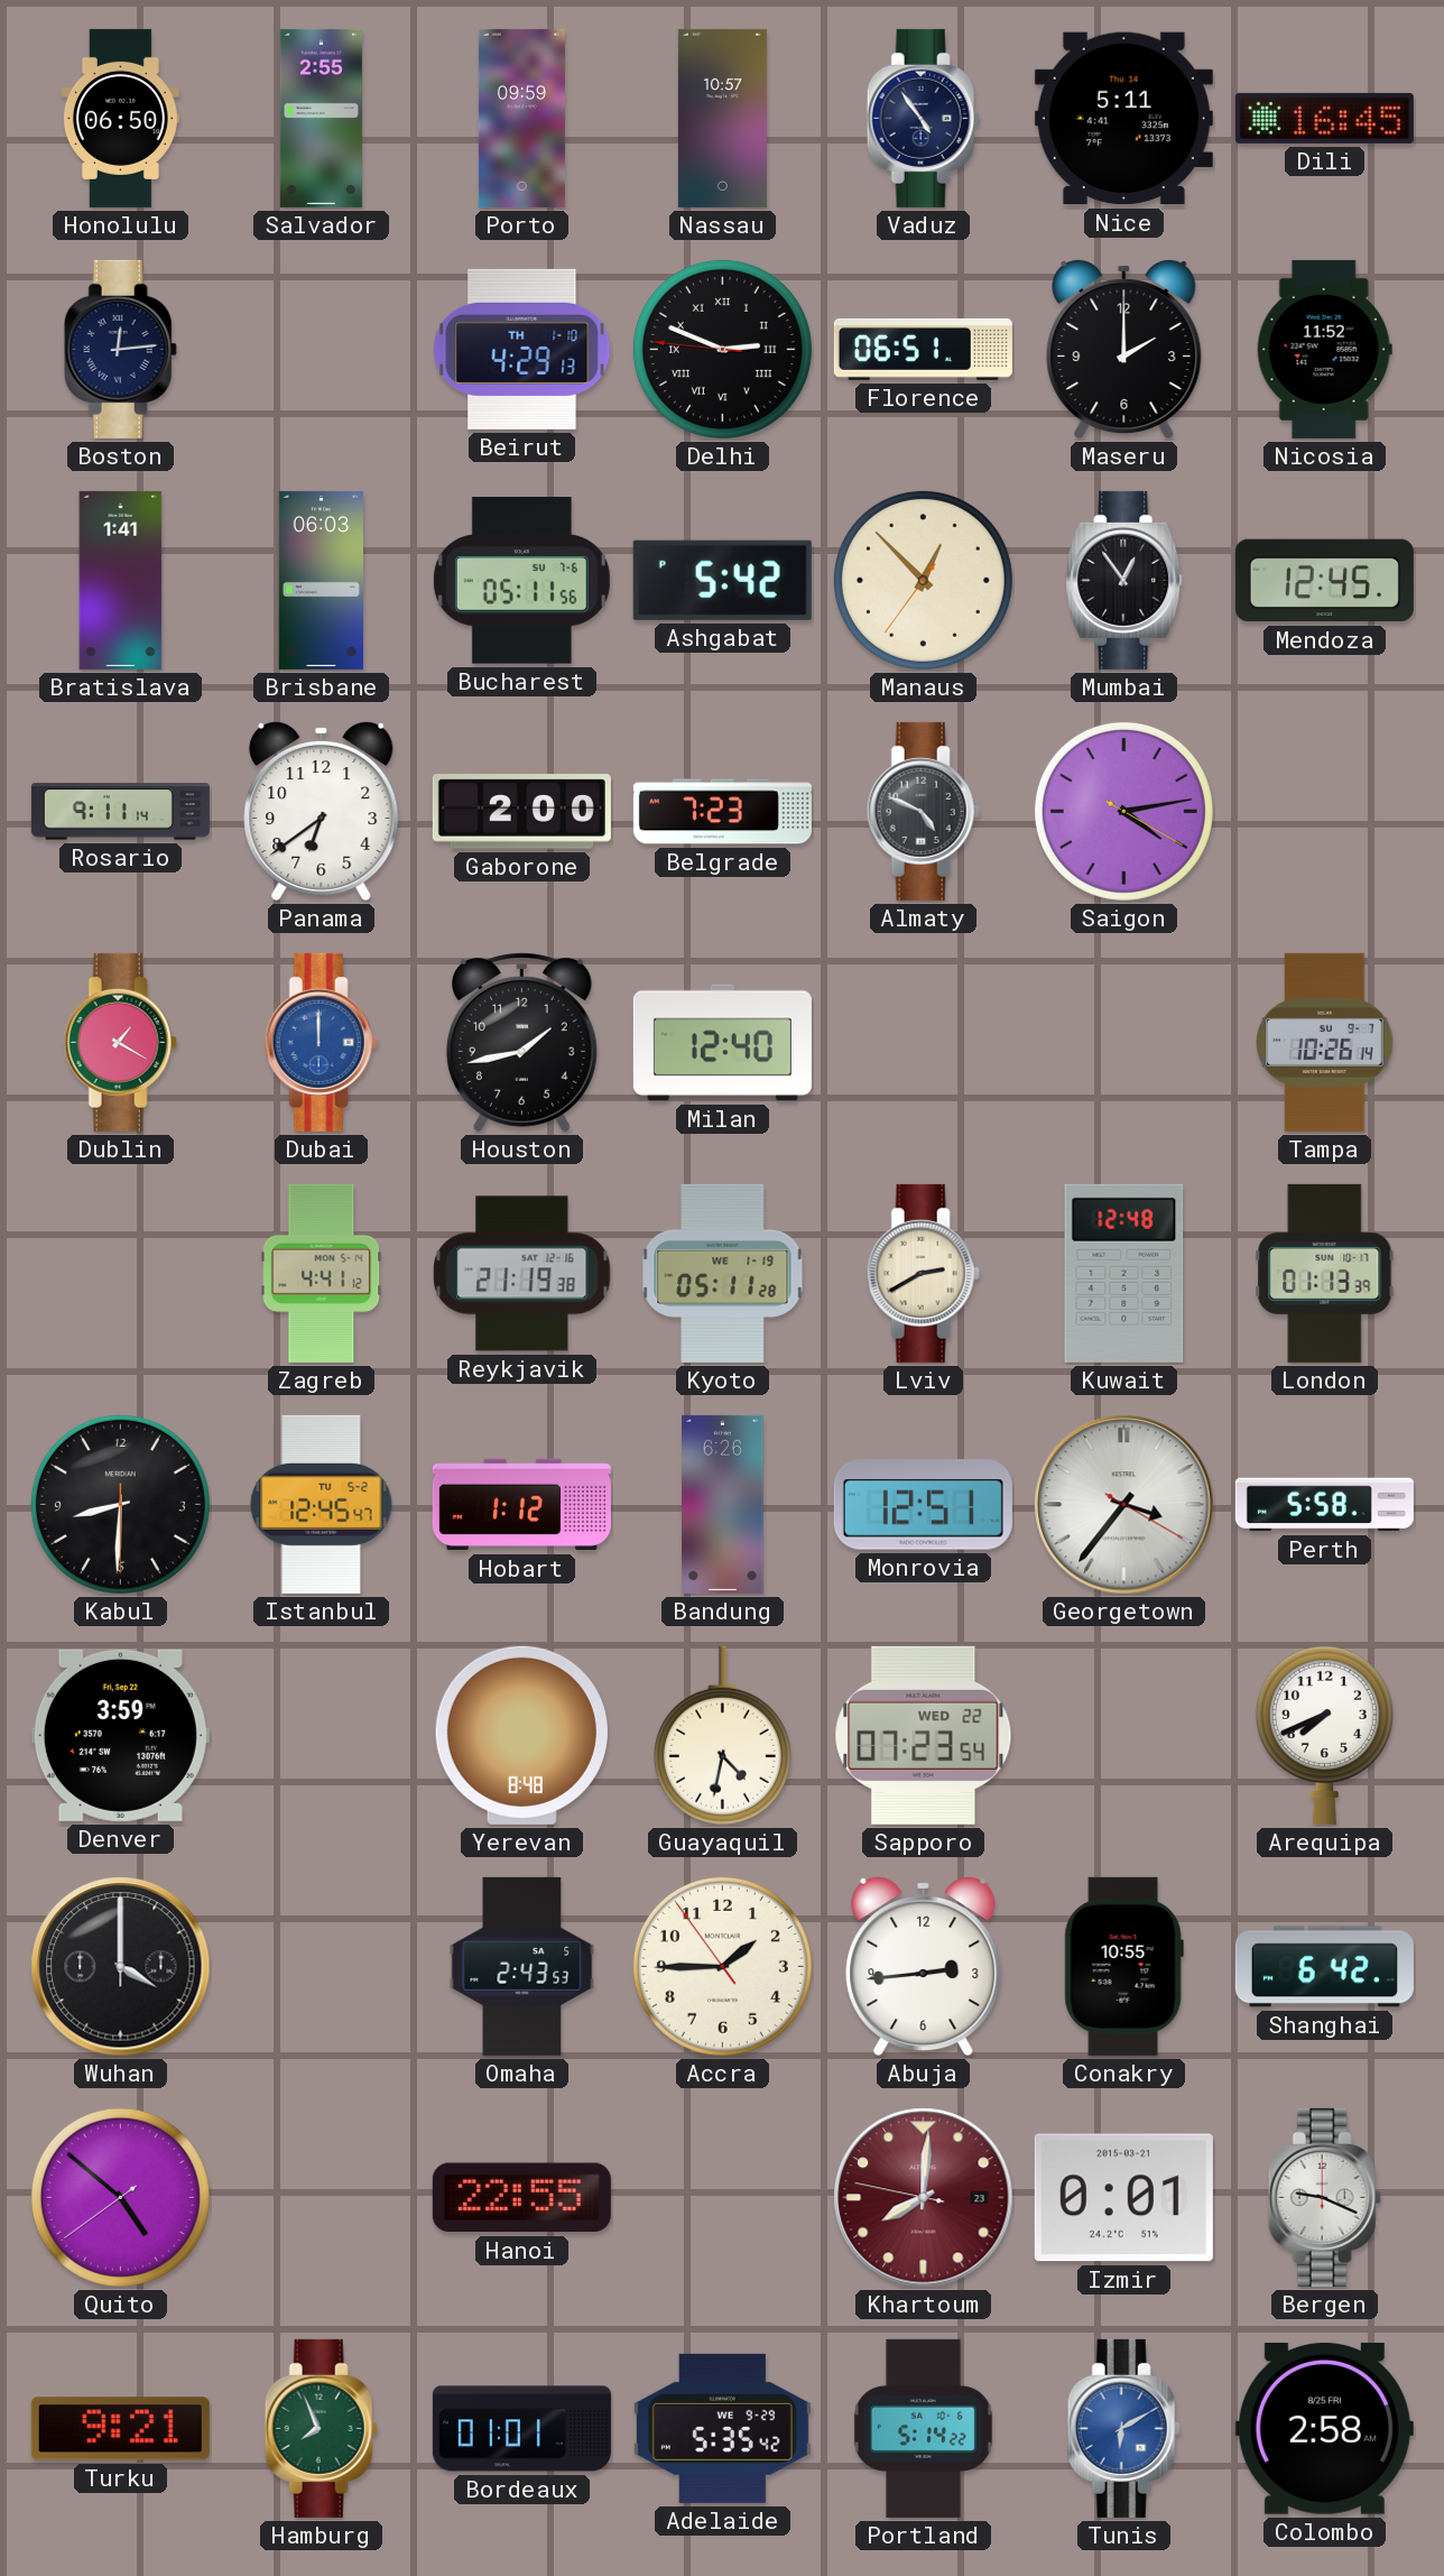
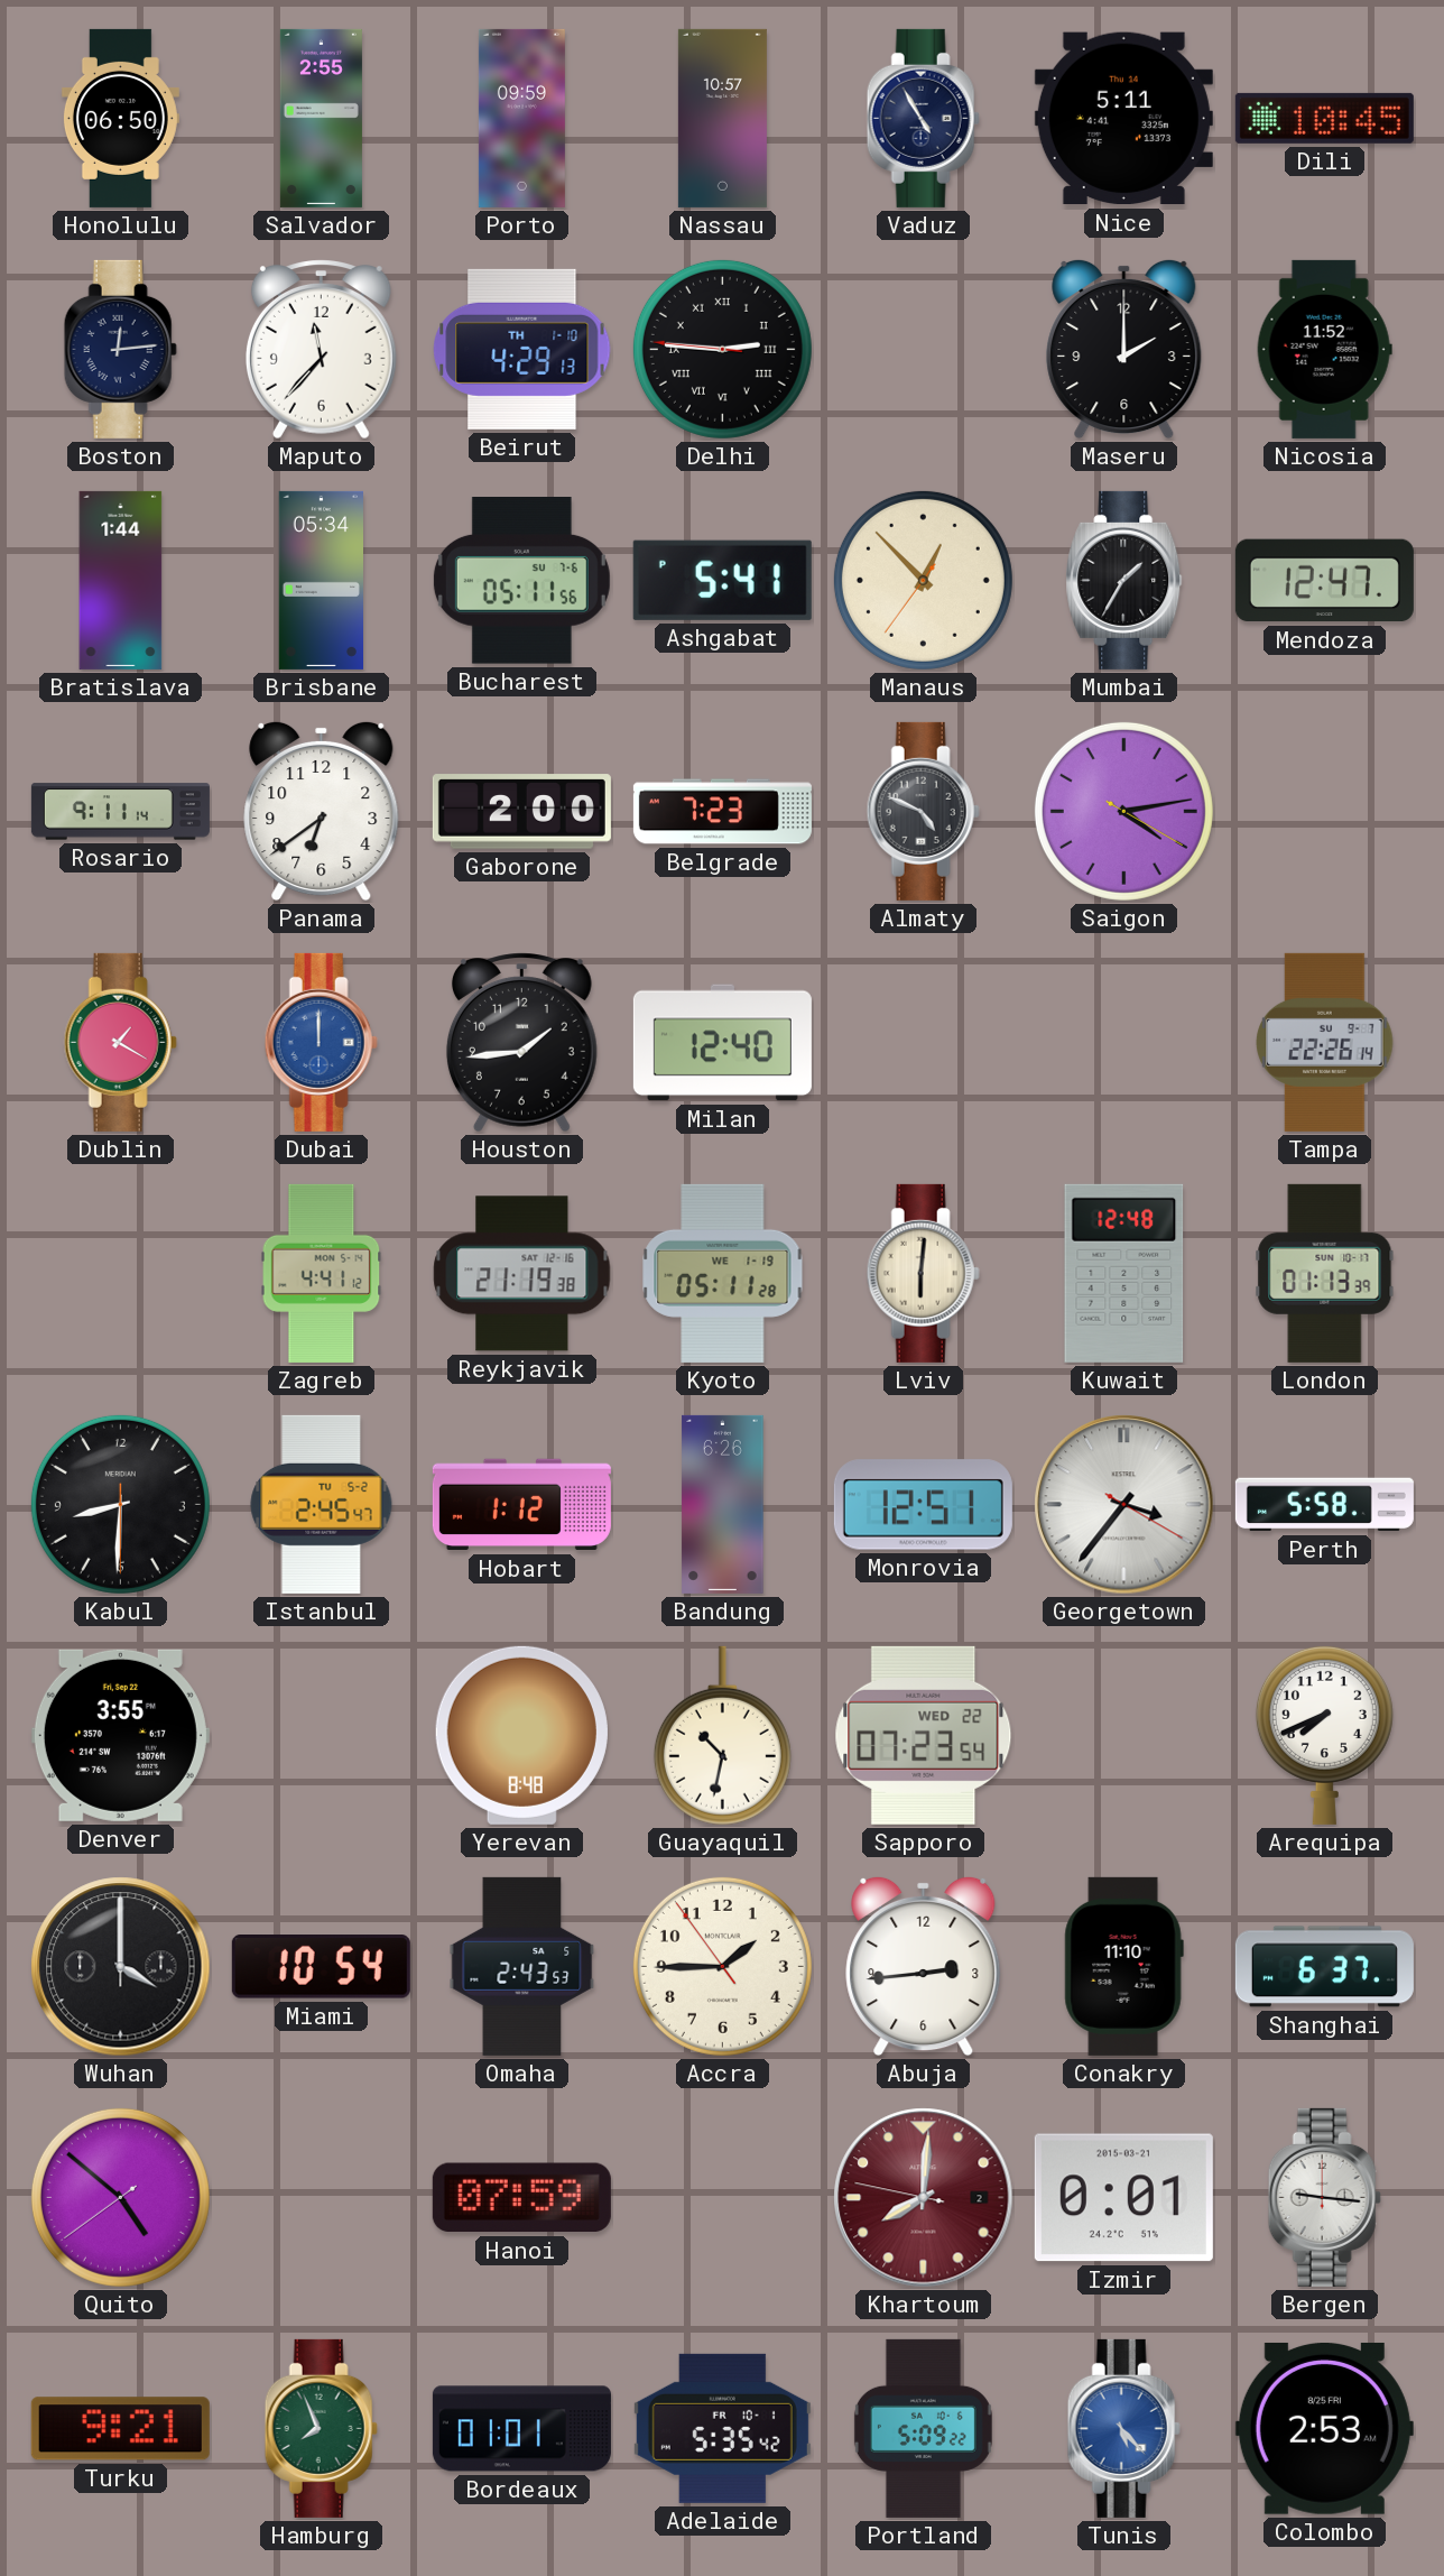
Vaduz: 4:54 -> 4:55
Dili: 16:45 -> 10:45
Maputo: none -> 11:37
Delhi: 2:48 -> 2:45
Florence: 06:51 -> none
Bratislava: 1:41 -> 1:44
Brisbane: 06:03 -> 05:34
Ashgabat: 5:42 -> 5:41
Mumbai: 12:54 -> 1:35
Mendoza: 12:45 -> 12:47
Houston: 1:43 -> 1:44
Tampa: 10:26 -> 22:26
Lviv: 2:40 -> 6:01
Istanbul: 12:45 -> 2:45
Denver: 3:59 -> 3:55
Guayaquil: 4:32 -> 10:32
Miami: none -> 10:54
Conakry: 10:55 -> 11:10
Shanghai: 6:42 -> 6:37
Hanoi: 22:55 -> 07:59
Khartoum date: 23 -> 2
Bergen: 9:19 -> 9:16
Adelaide date: WE 9-29 -> FR 10-1
Portland: 5:14 -> 5:09
Tunis: 6:10 -> 5:23
Colombo: 2:58 -> 2:53
